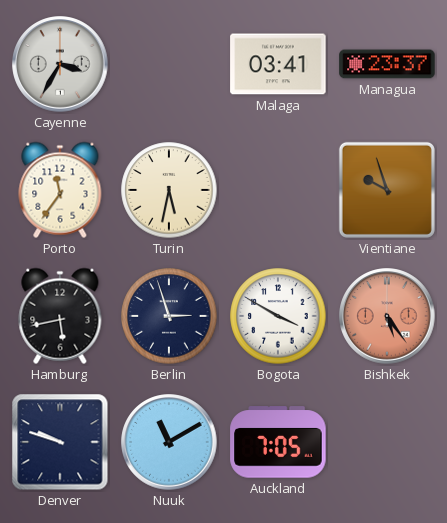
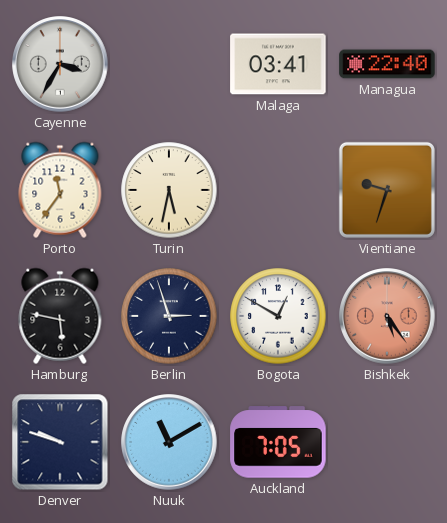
Managua: 23:37 -> 22:40
Vientiane: 9:57 -> 9:33
Hamburg: 5:43 -> 5:47
Bogota: 3:50 -> 12:50
